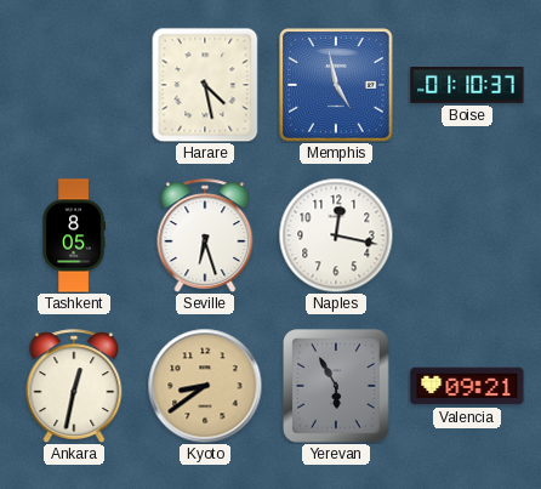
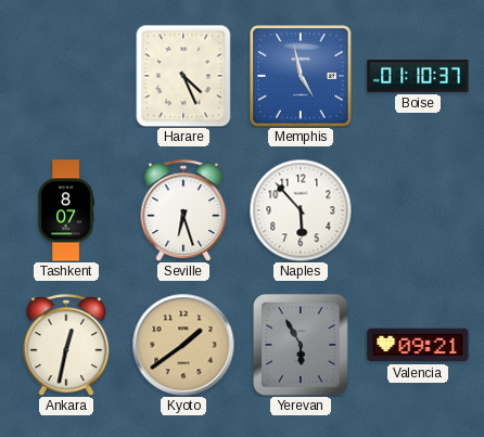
Harare: 4:28 -> 4:26
Tashkent: 8:05 -> 8:07
Naples: 12:17 -> 5:53
Kyoto: 8:39 -> 1:39
